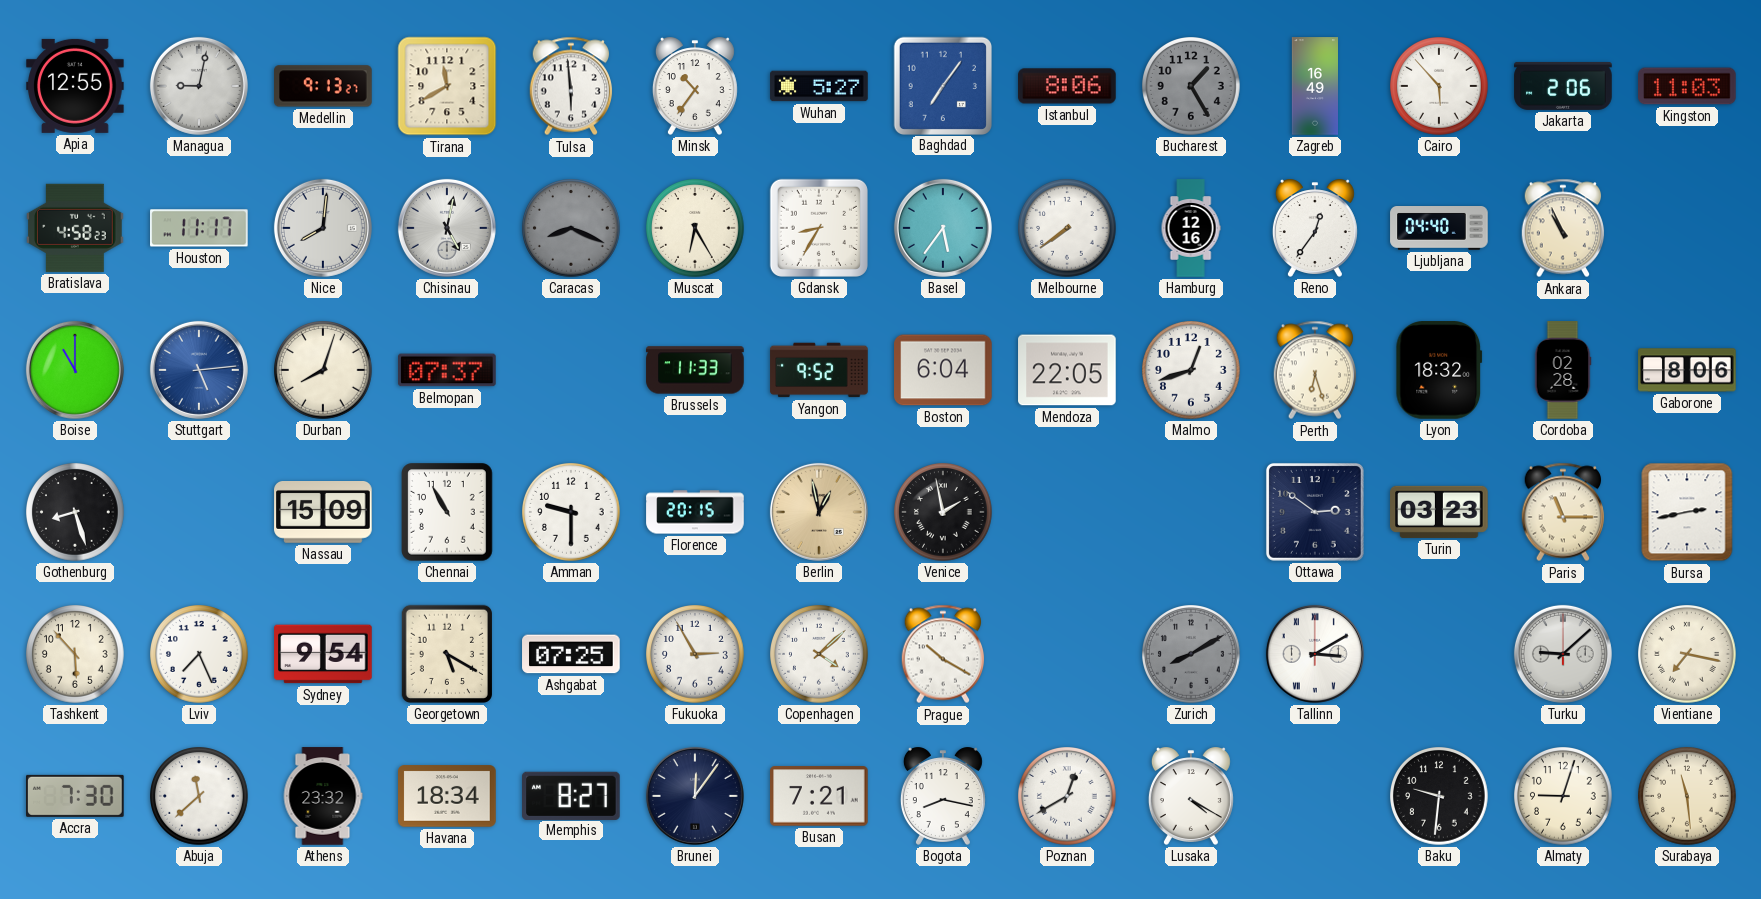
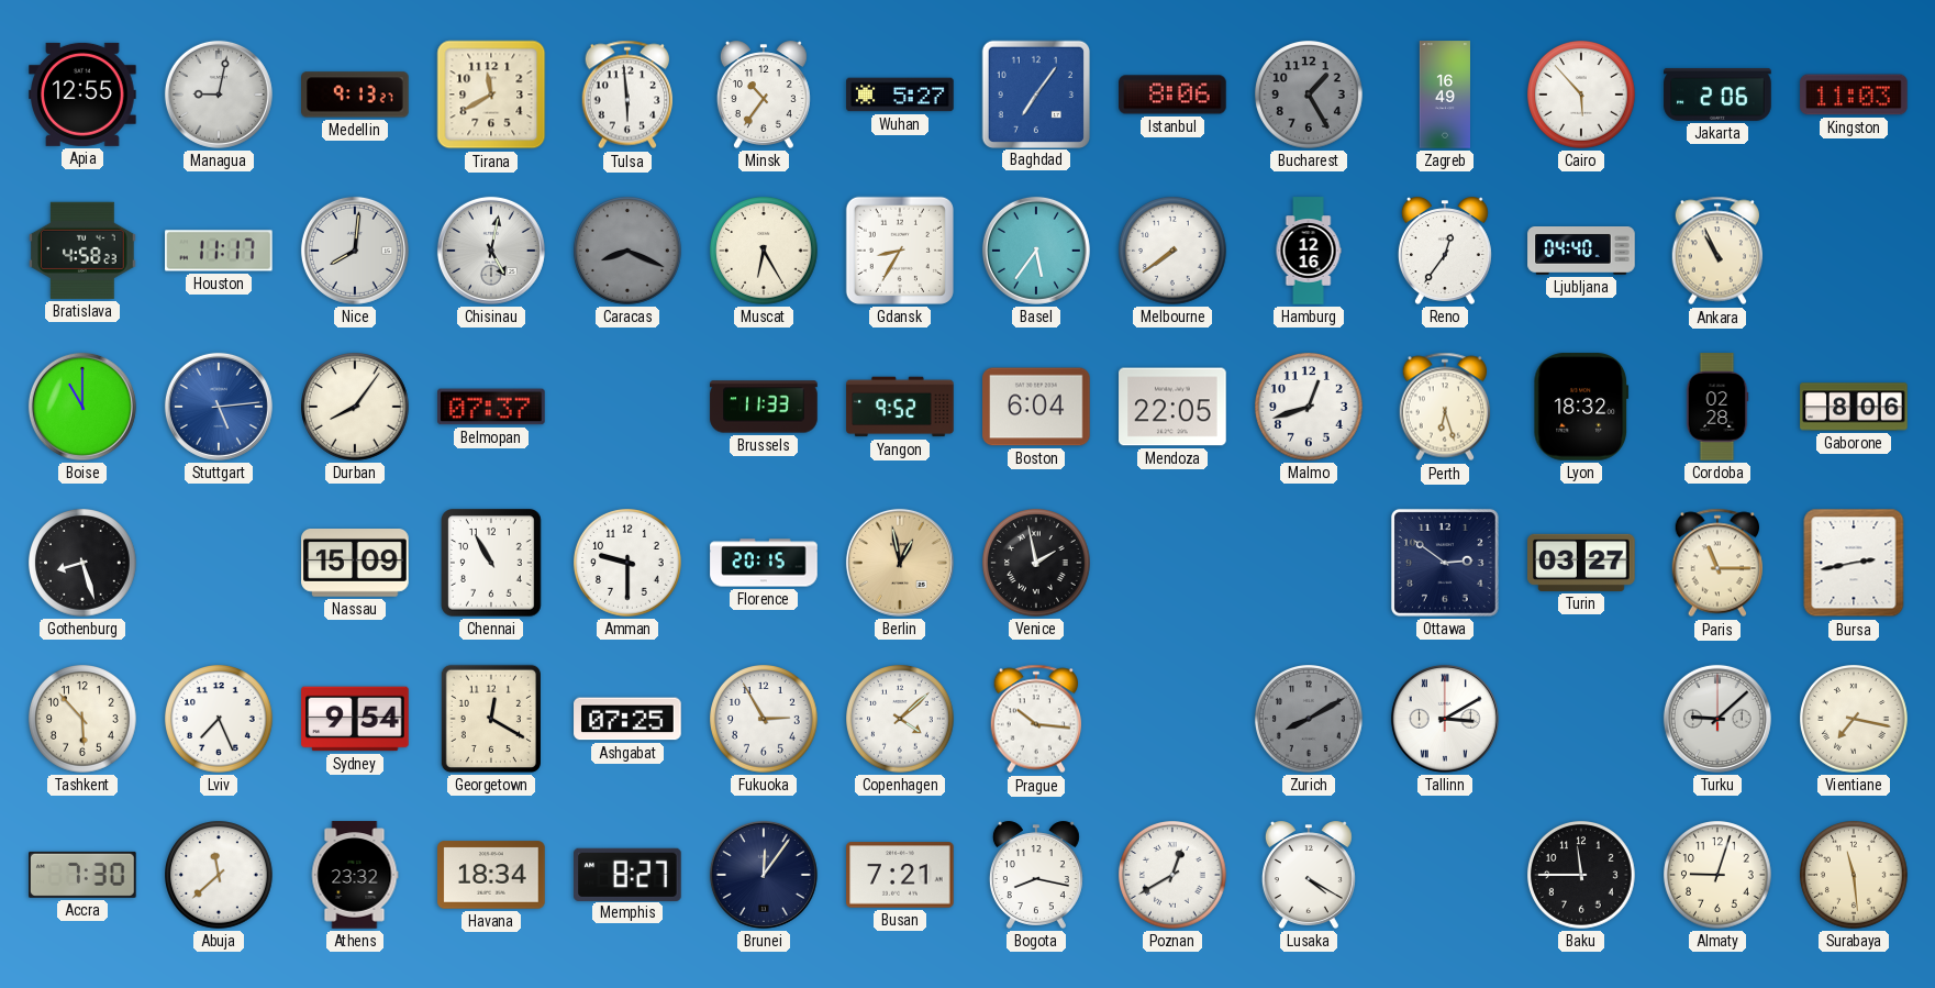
Durban: 8:03 -> 8:06
Turin: 03:23 -> 03:27
Georgetown: 5:20 -> 12:20
Prague: 10:20 -> 10:16
Baku: 9:31 -> 11:45
